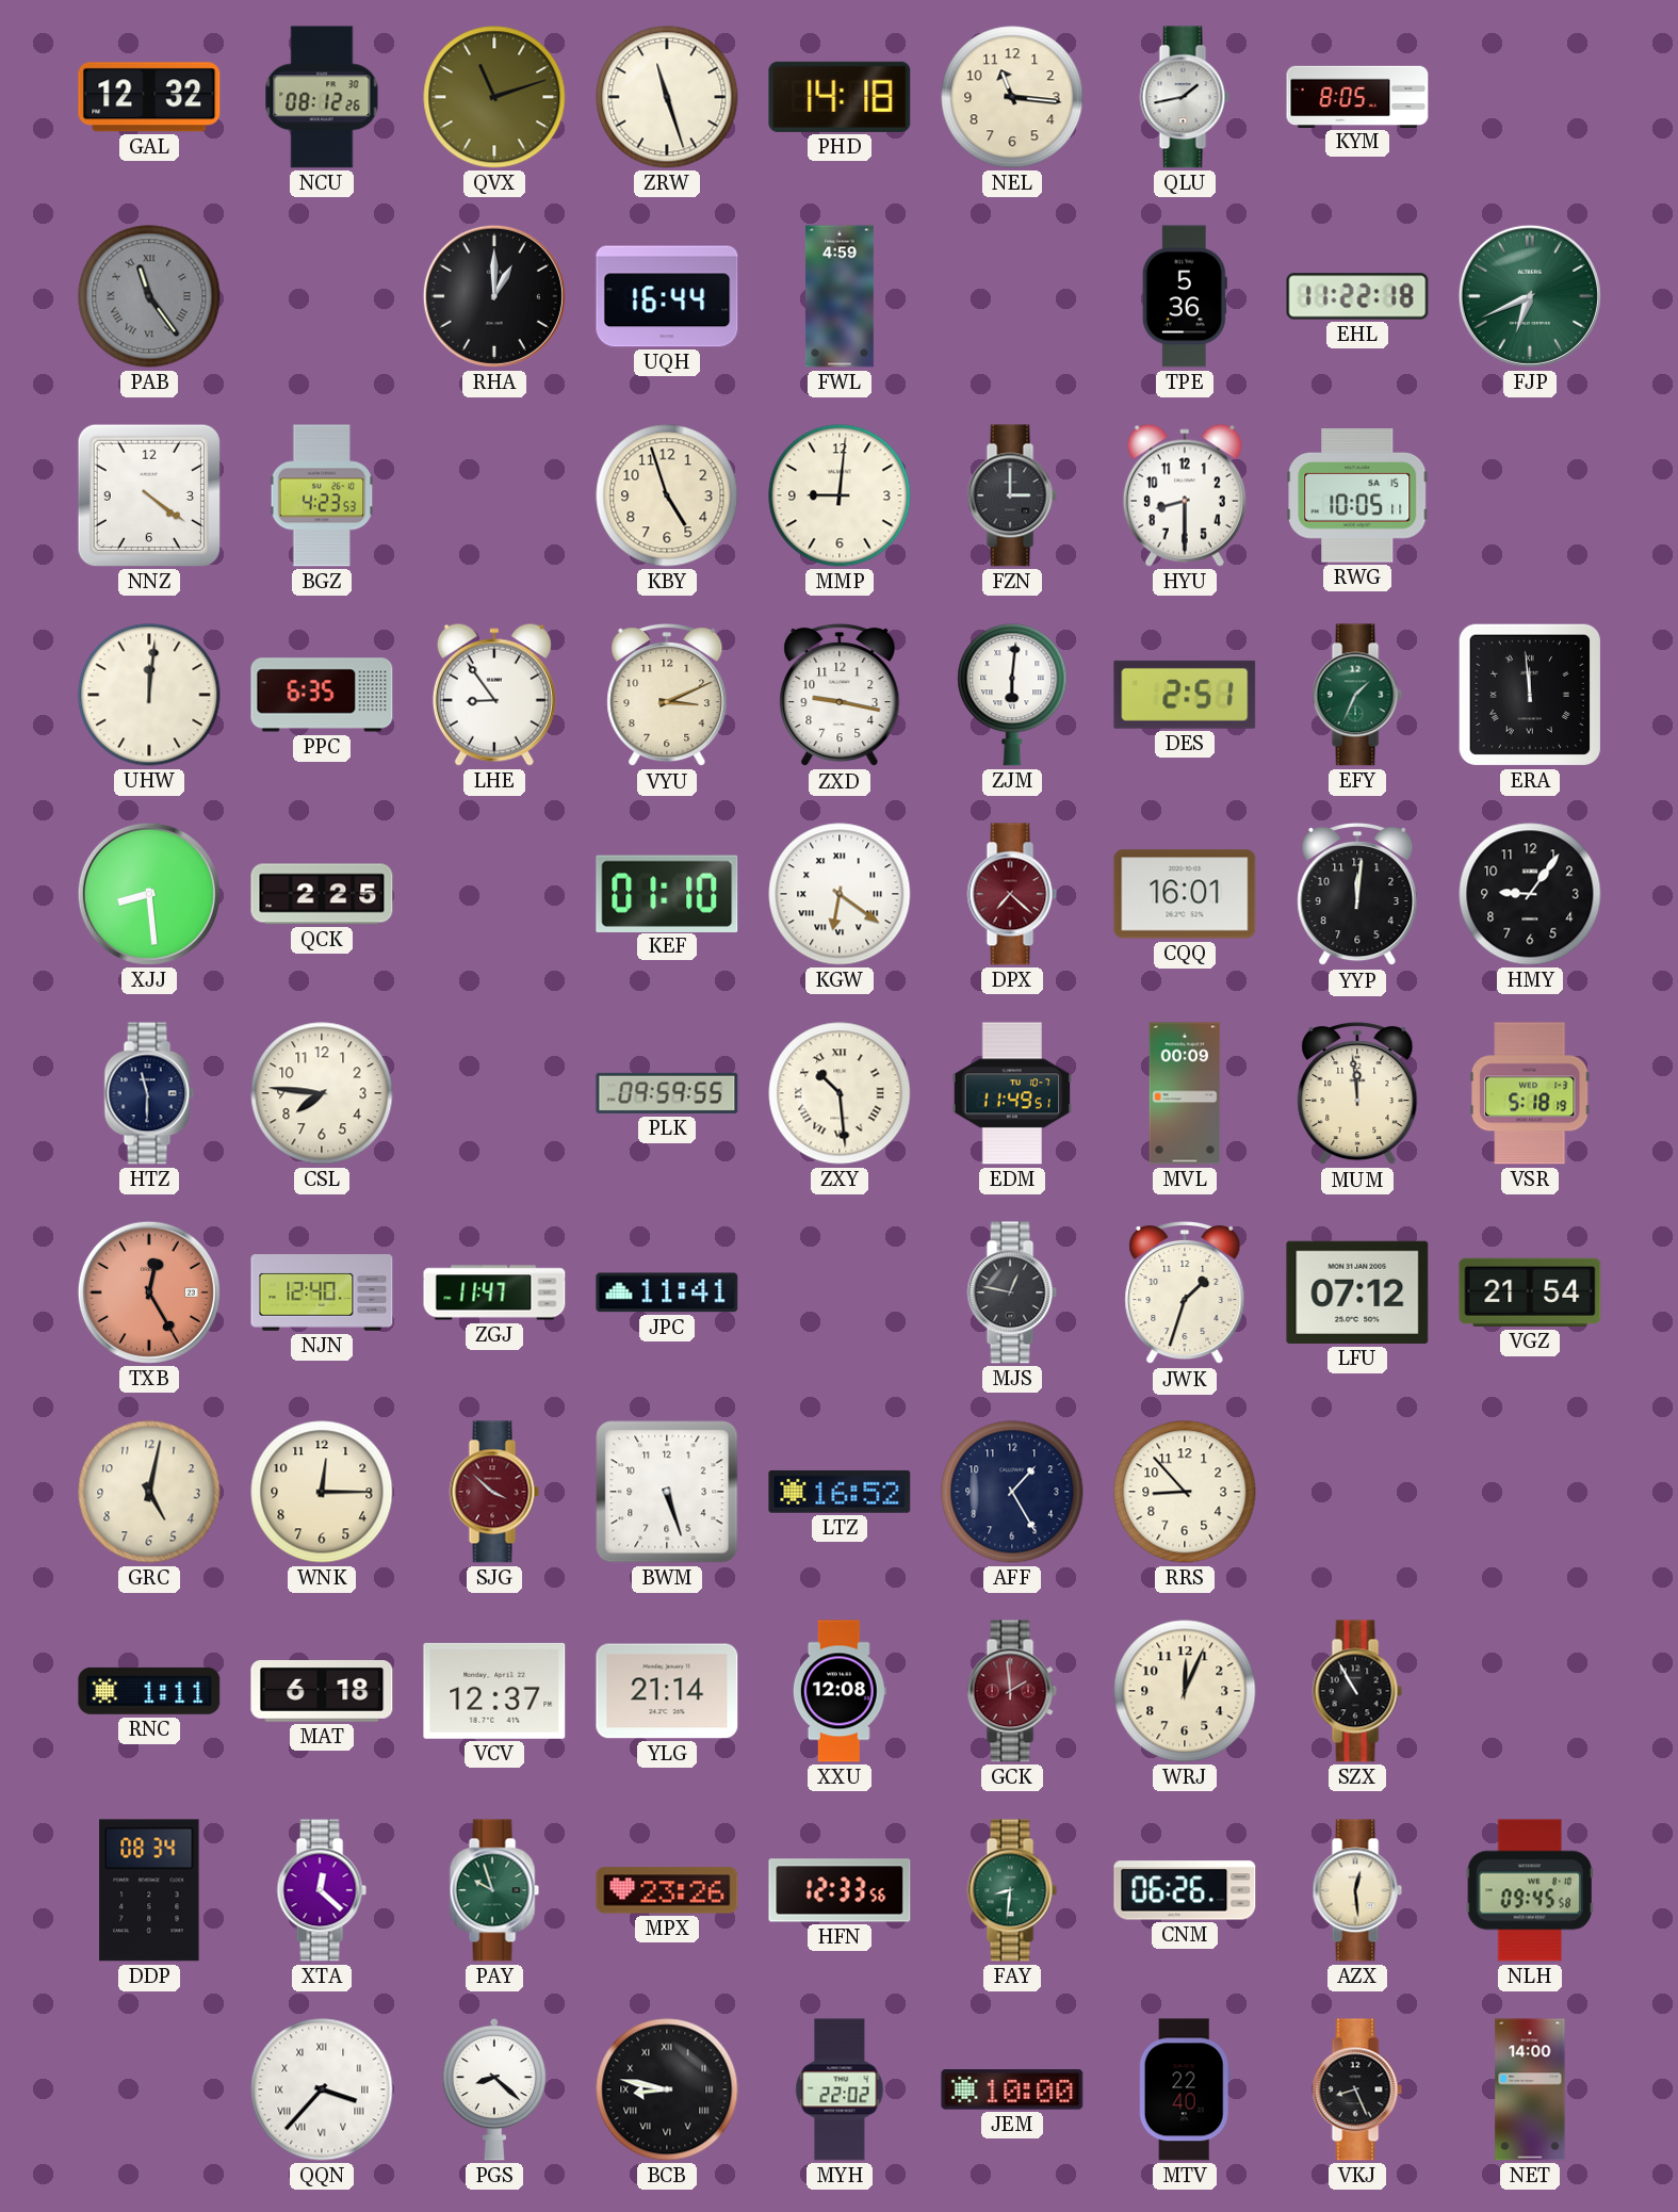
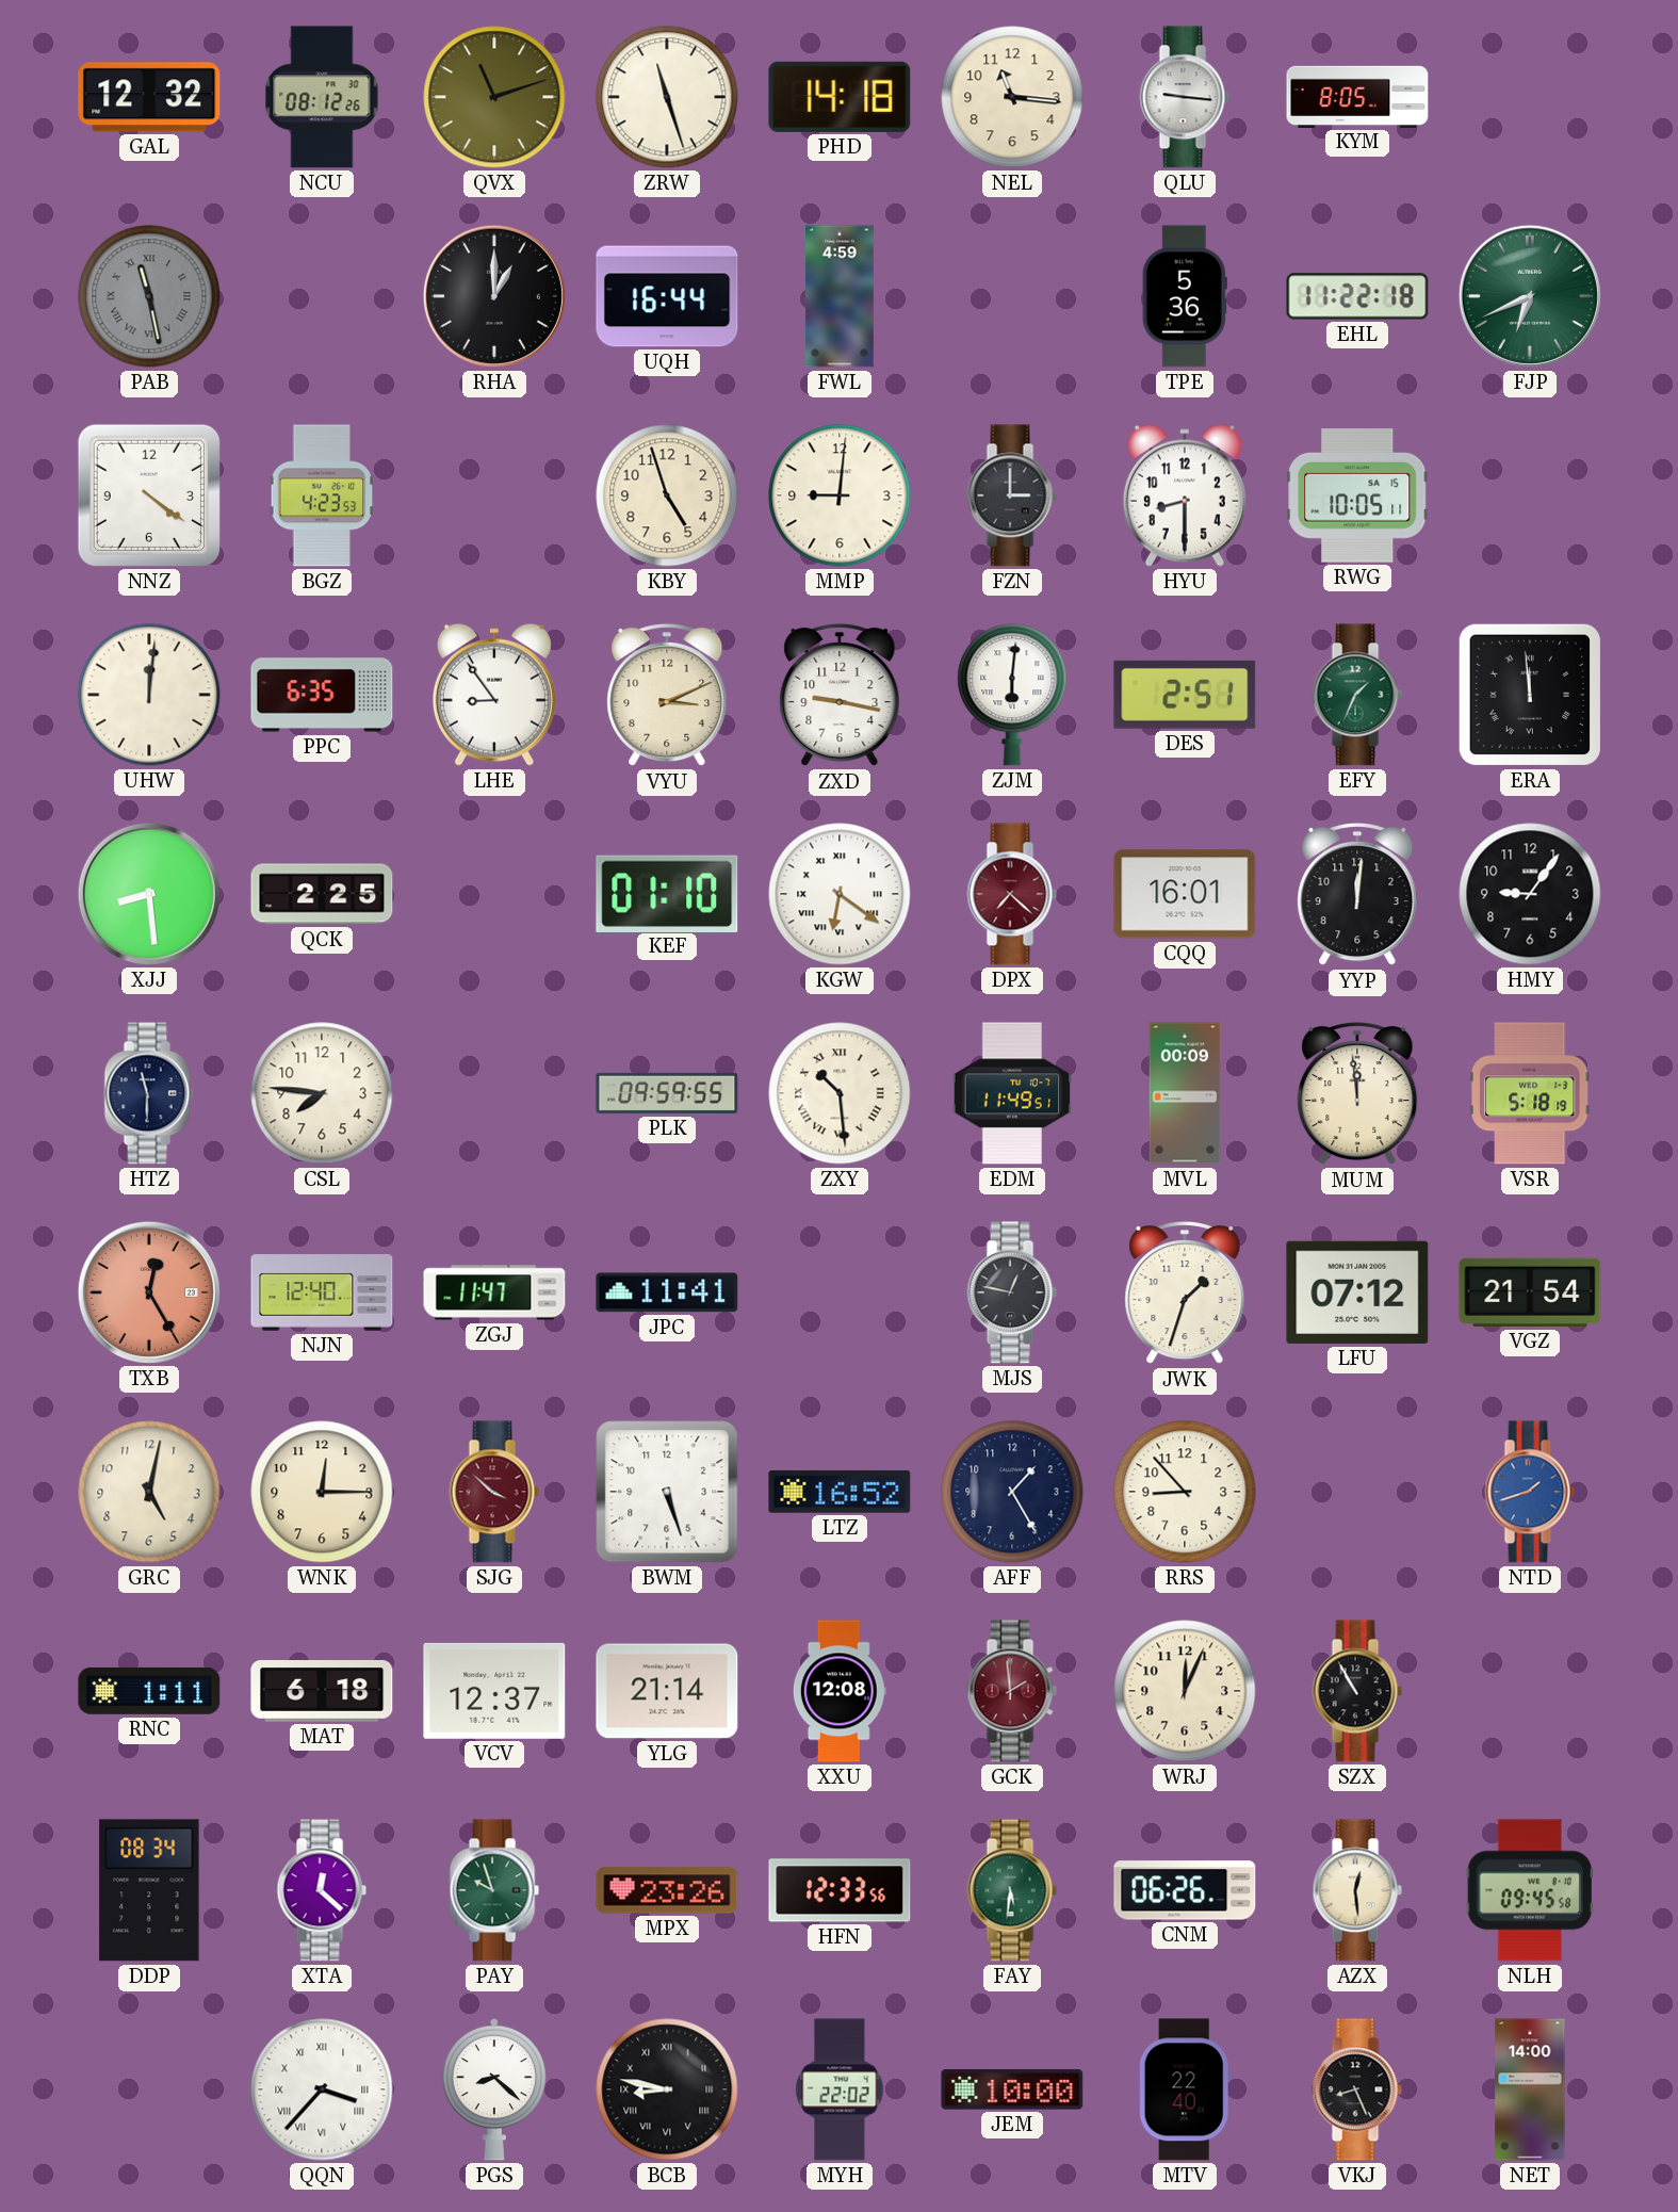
QLU: 1:43 -> 9:16
PAB: 11:24 -> 11:28
NTD: none -> 1:42
FAY: 8:31 -> 5:31
